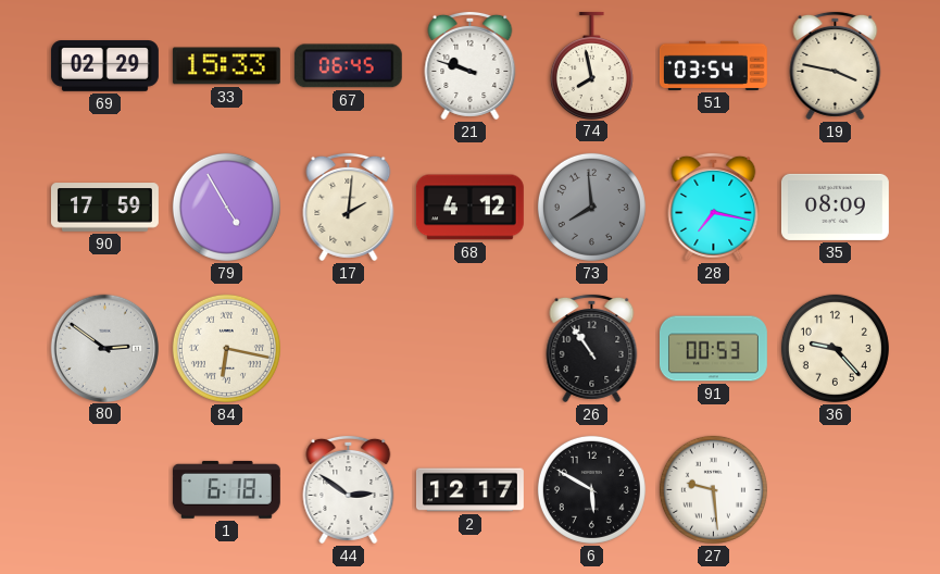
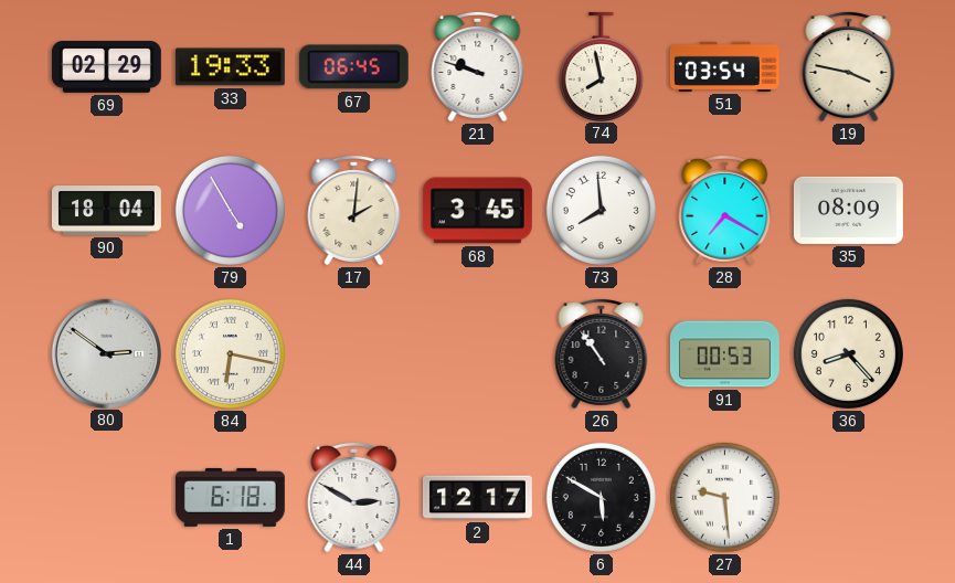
33: 15:33 -> 19:33
90: 17:59 -> 18:04
68: 4:12 -> 3:45
73 dial: grey -> white
28: 7:17 -> 7:20
36: 9:23 -> 8:23
44: 2:51 -> 2:50
